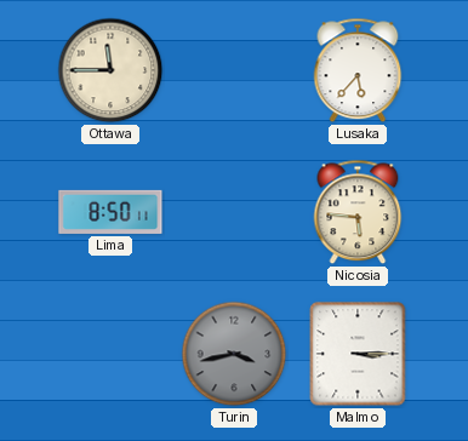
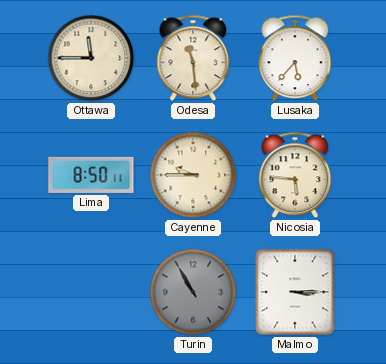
Odesa: none -> 11:29
Cayenne: none -> 9:45
Turin: 3:43 -> 10:55
